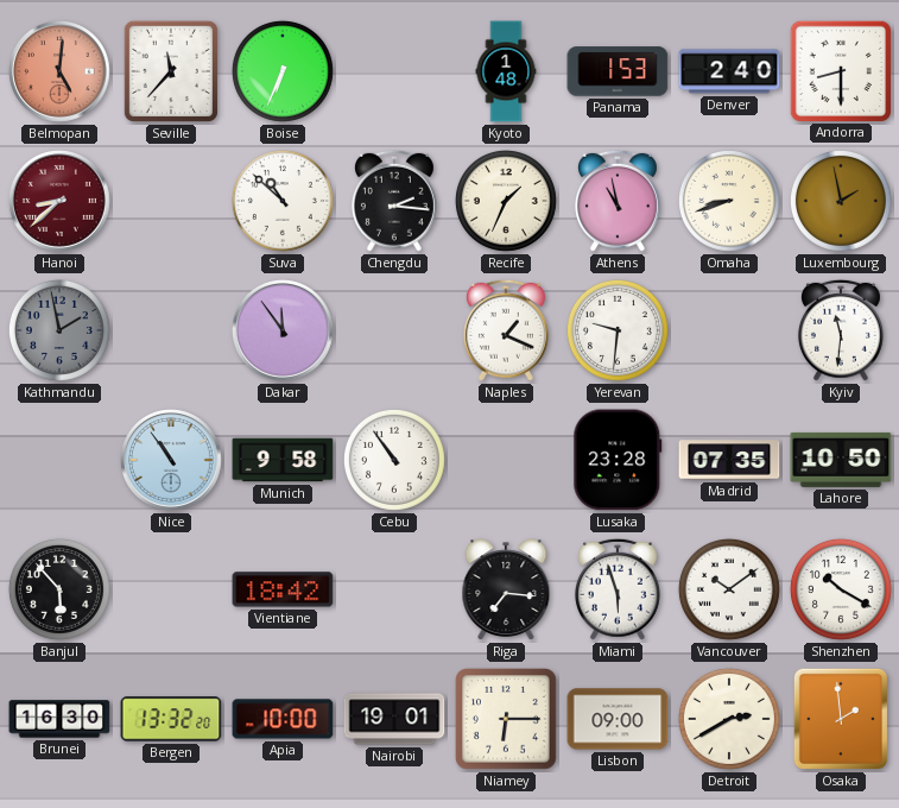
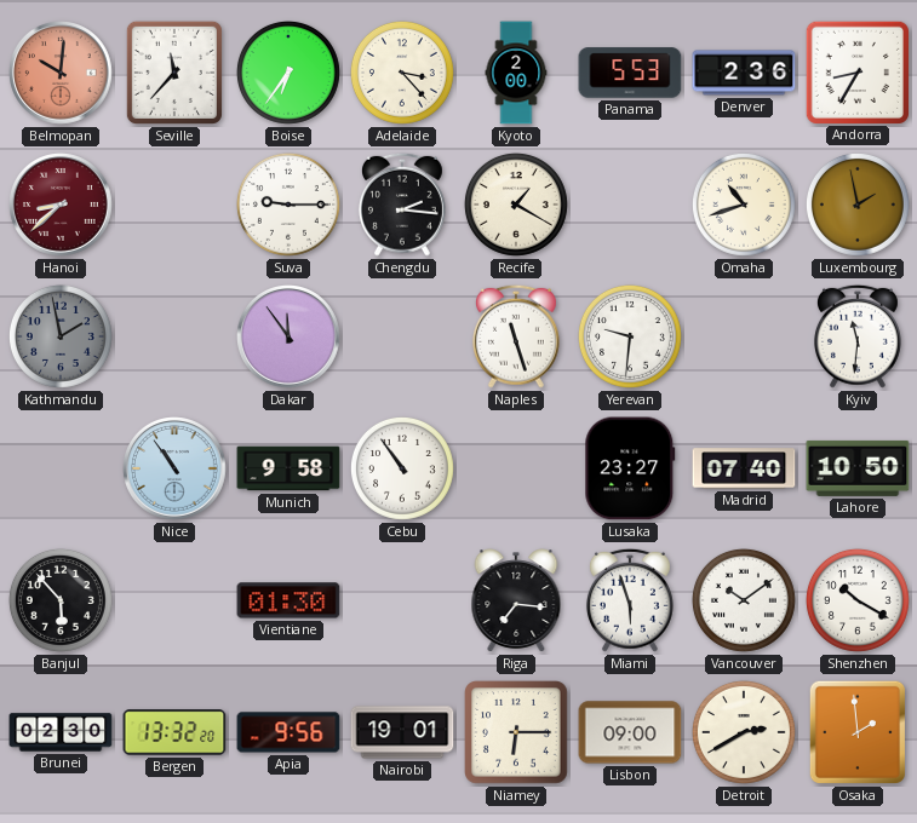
Belmopan: 5:01 -> 10:01
Boise: 6:34 -> 6:36
Adelaide: none -> 3:23
Kyoto: 1:48 -> 2:00
Panama: 1:53 -> 5:53
Denver: 2:40 -> 2:36
Andorra: 8:30 -> 8:35
Suva: 10:52 -> 9:15
Recife: 1:34 -> 1:20
Athens: 10:58 -> none
Omaha: 8:42 -> 10:42
Naples: 1:19 -> 11:27
Lusaka: 23:28 -> 23:27
Madrid: 07:35 -> 07:40
Vientiane: 18:42 -> 01:30
Brunei: 16:30 -> 02:30
Apia: 10:00 -> 9:56
